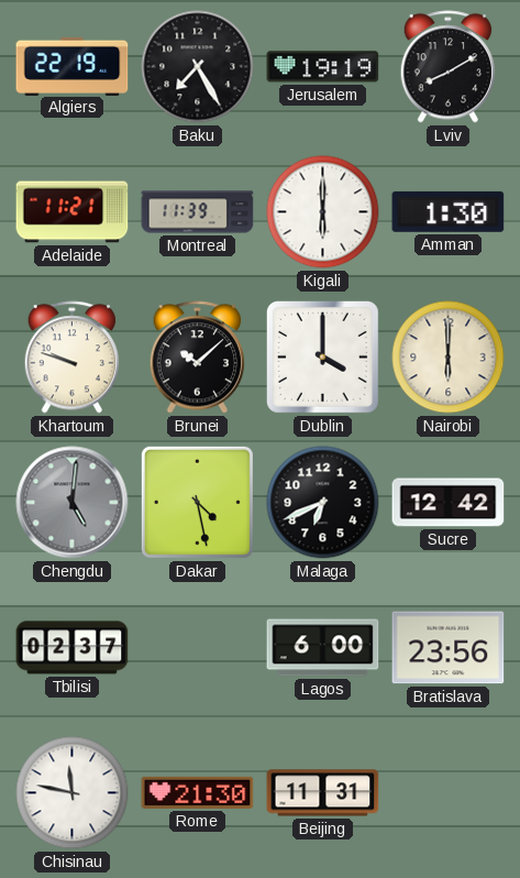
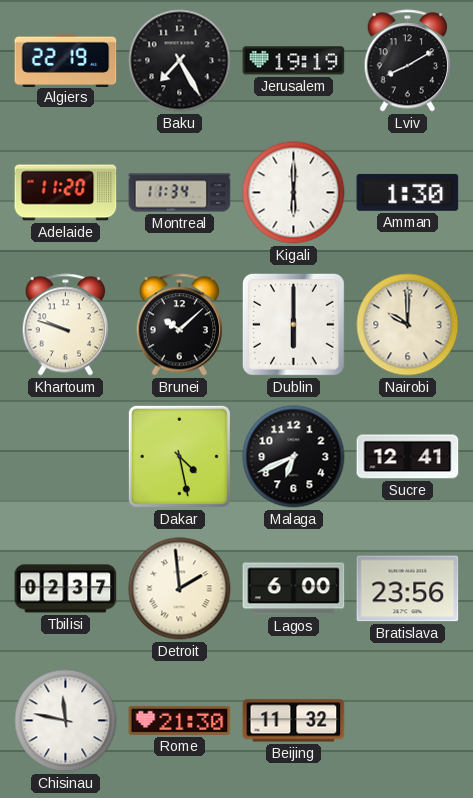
Adelaide: 11:21 -> 11:20
Montreal: 11:39 -> 11:34
Dublin: 4:00 -> 6:00
Nairobi: 6:00 -> 10:00
Chengdu: 5:01 -> none
Sucre: 12:42 -> 12:41
Detroit: none -> 1:59
Beijing: 11:31 -> 11:32
